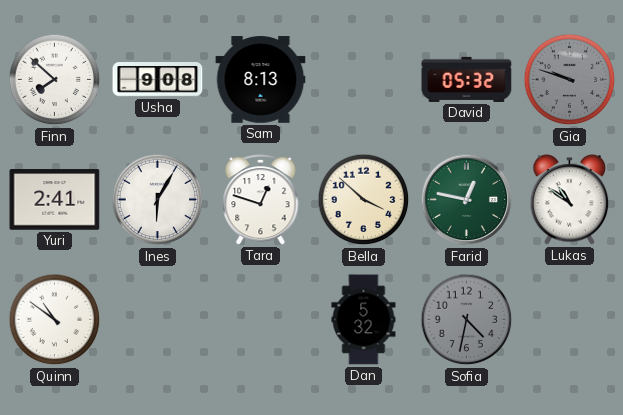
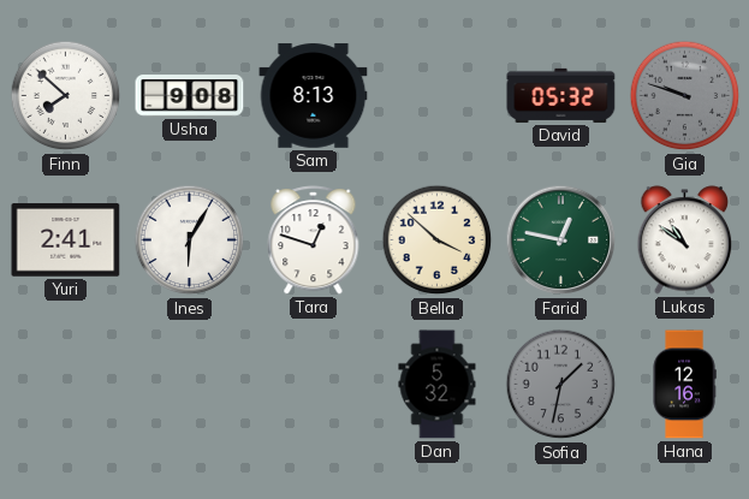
Quinn: 10:51 -> none
Sofia: 4:32 -> 1:32
Hana: none -> 12:16
